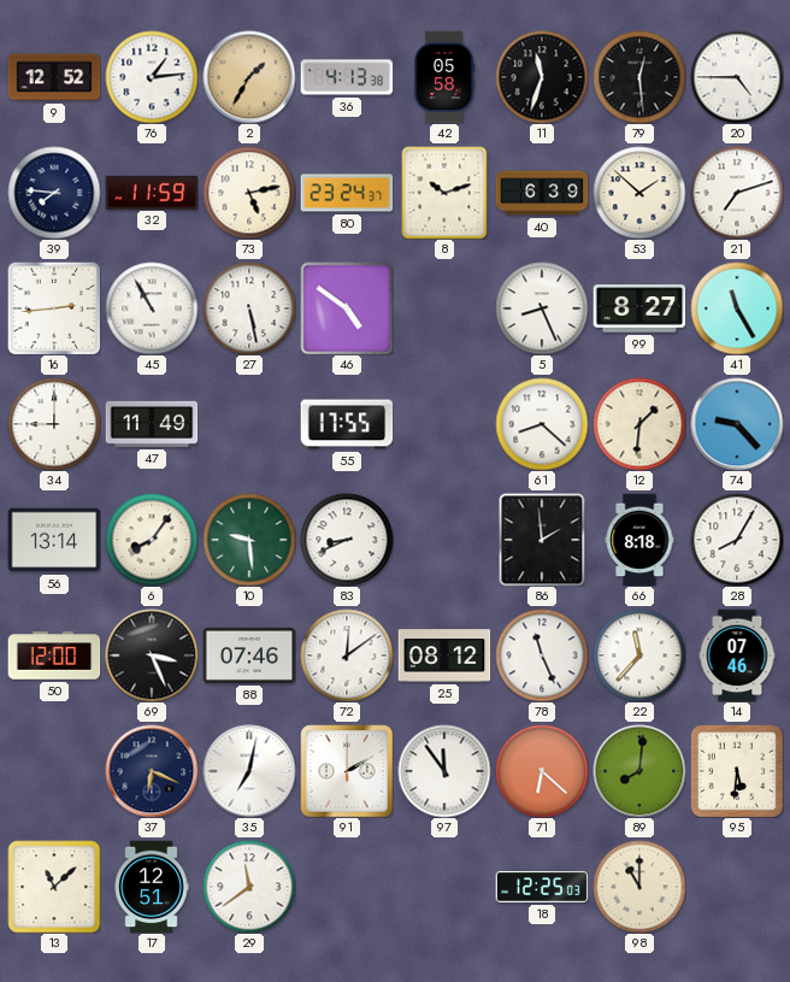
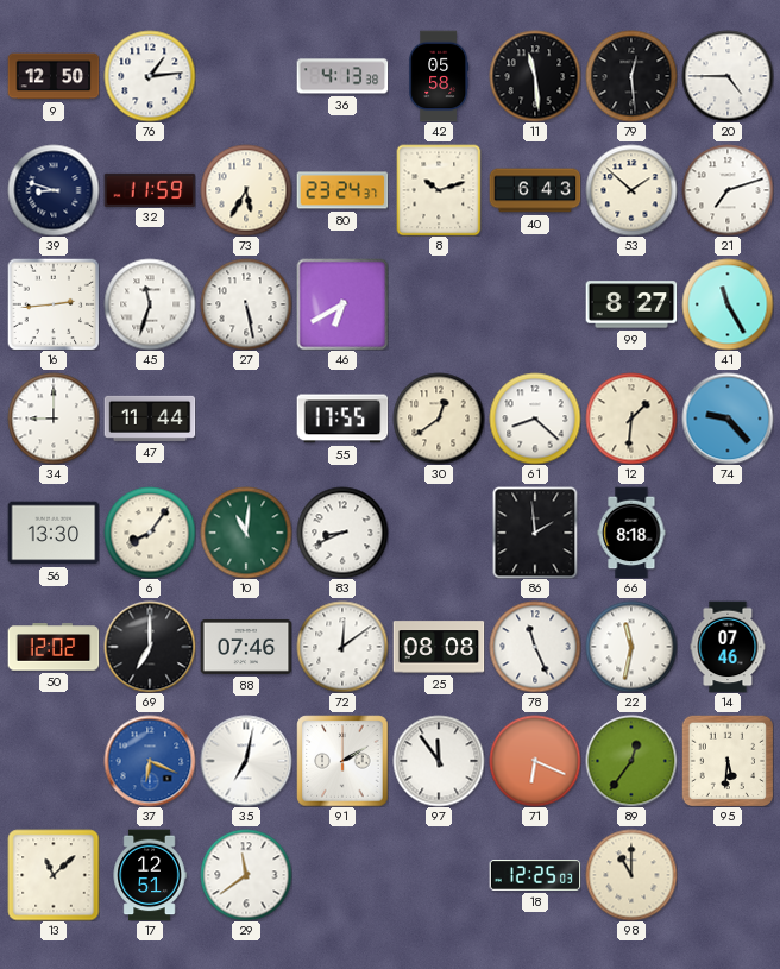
9: 12:52 -> 12:50
2: 1:35 -> none
11: 11:33 -> 11:29
39: 7:46 -> 8:48
73: 5:13 -> 5:35
40: 6:39 -> 6:43
45: 10:55 -> 11:33
46: 4:51 -> 6:40
5: 8:26 -> none
47: 11:49 -> 11:44
30: none -> 12:39
56: 13:14 -> 13:30
10: 9:29 -> 11:01
28: 8:05 -> none
50: 12:00 -> 12:02
69: 3:26 -> 7:00
25: 08:12 -> 08:08
22: 11:37 -> 11:32
37 dial: navy -> blue
71: 6:22 -> 6:19
89: 8:01 -> 12:36
